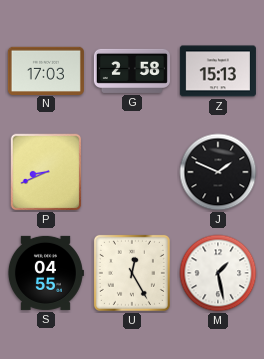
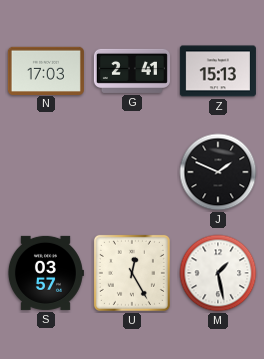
G: 2:58 -> 2:41
P: 8:41 -> none
S: 04:55 -> 03:57
